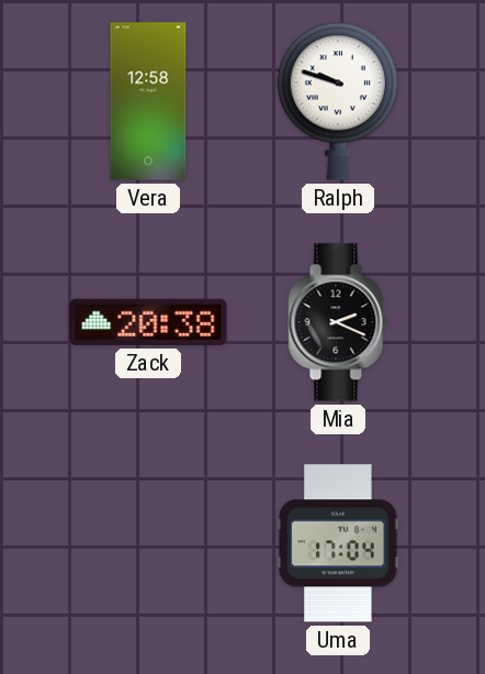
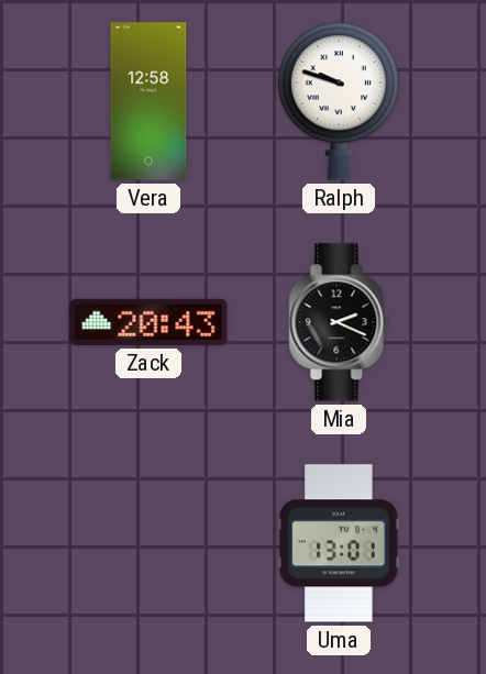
Zack: 20:38 -> 20:43
Uma: 17:04 -> 13:01
